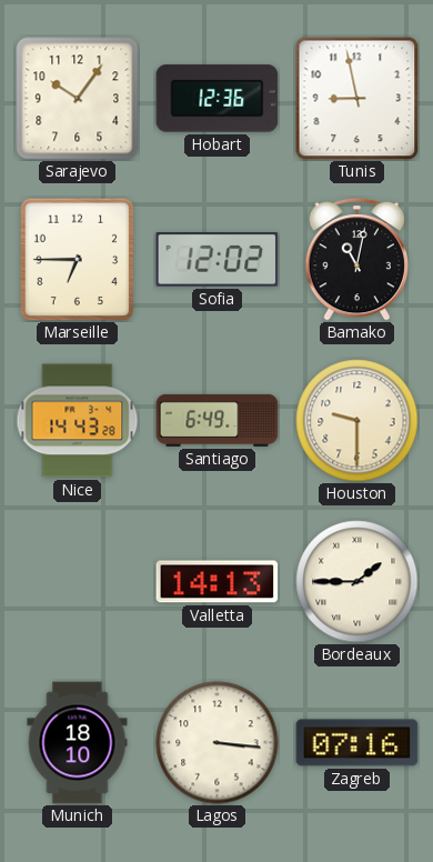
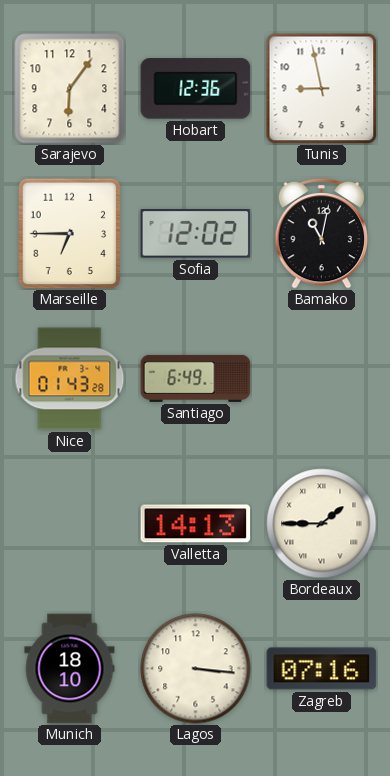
Sarajevo: 10:06 -> 6:06
Nice: 14:43 -> 01:43
Houston: 9:30 -> none
